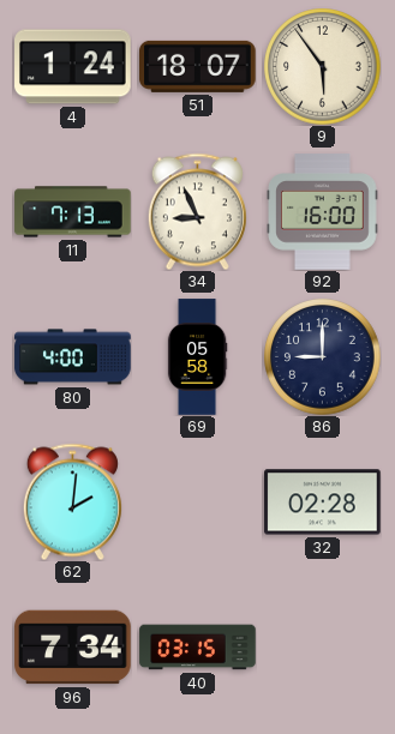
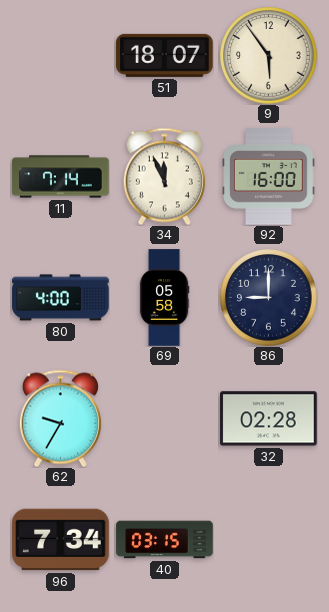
4: 1:24 -> none
11: 7:13 -> 7:14
34: 8:56 -> 11:56
62: 2:01 -> 9:35
